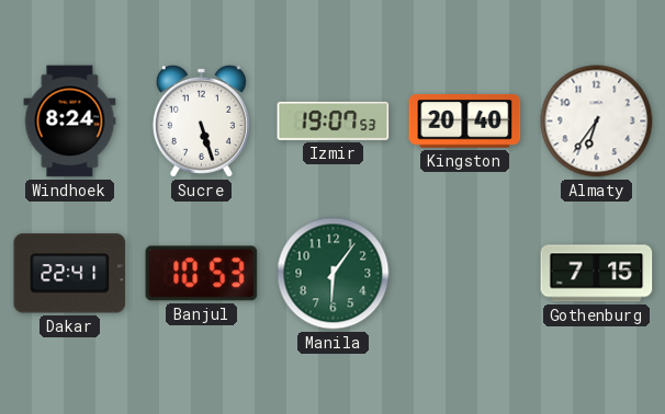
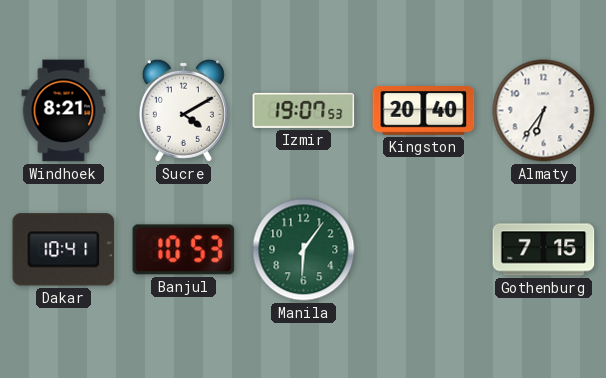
Windhoek: 8:24 -> 8:21
Sucre: 5:27 -> 4:10
Dakar: 22:41 -> 10:41
